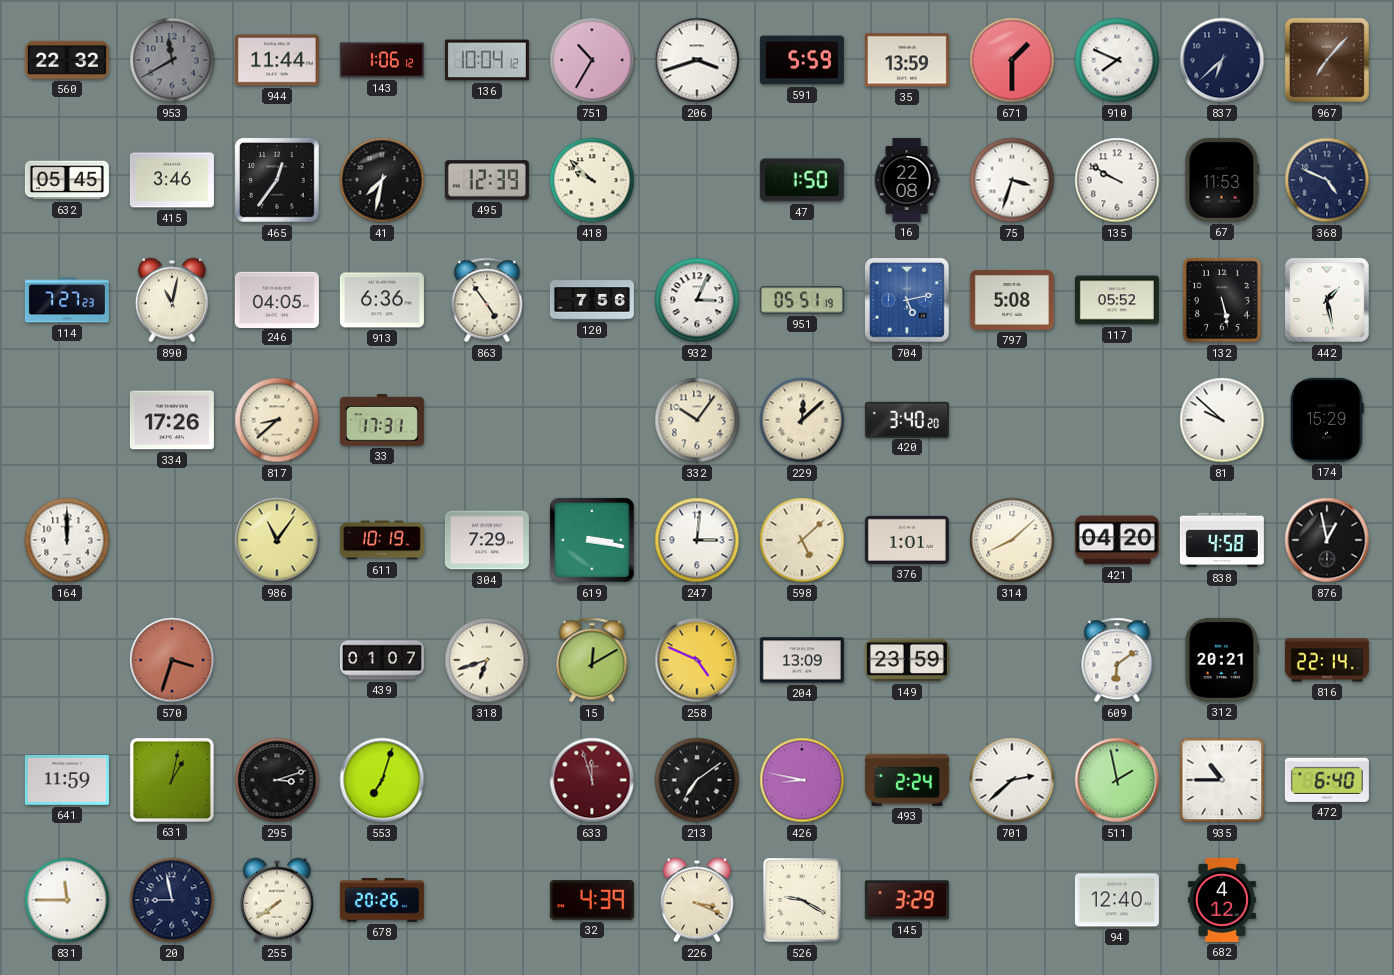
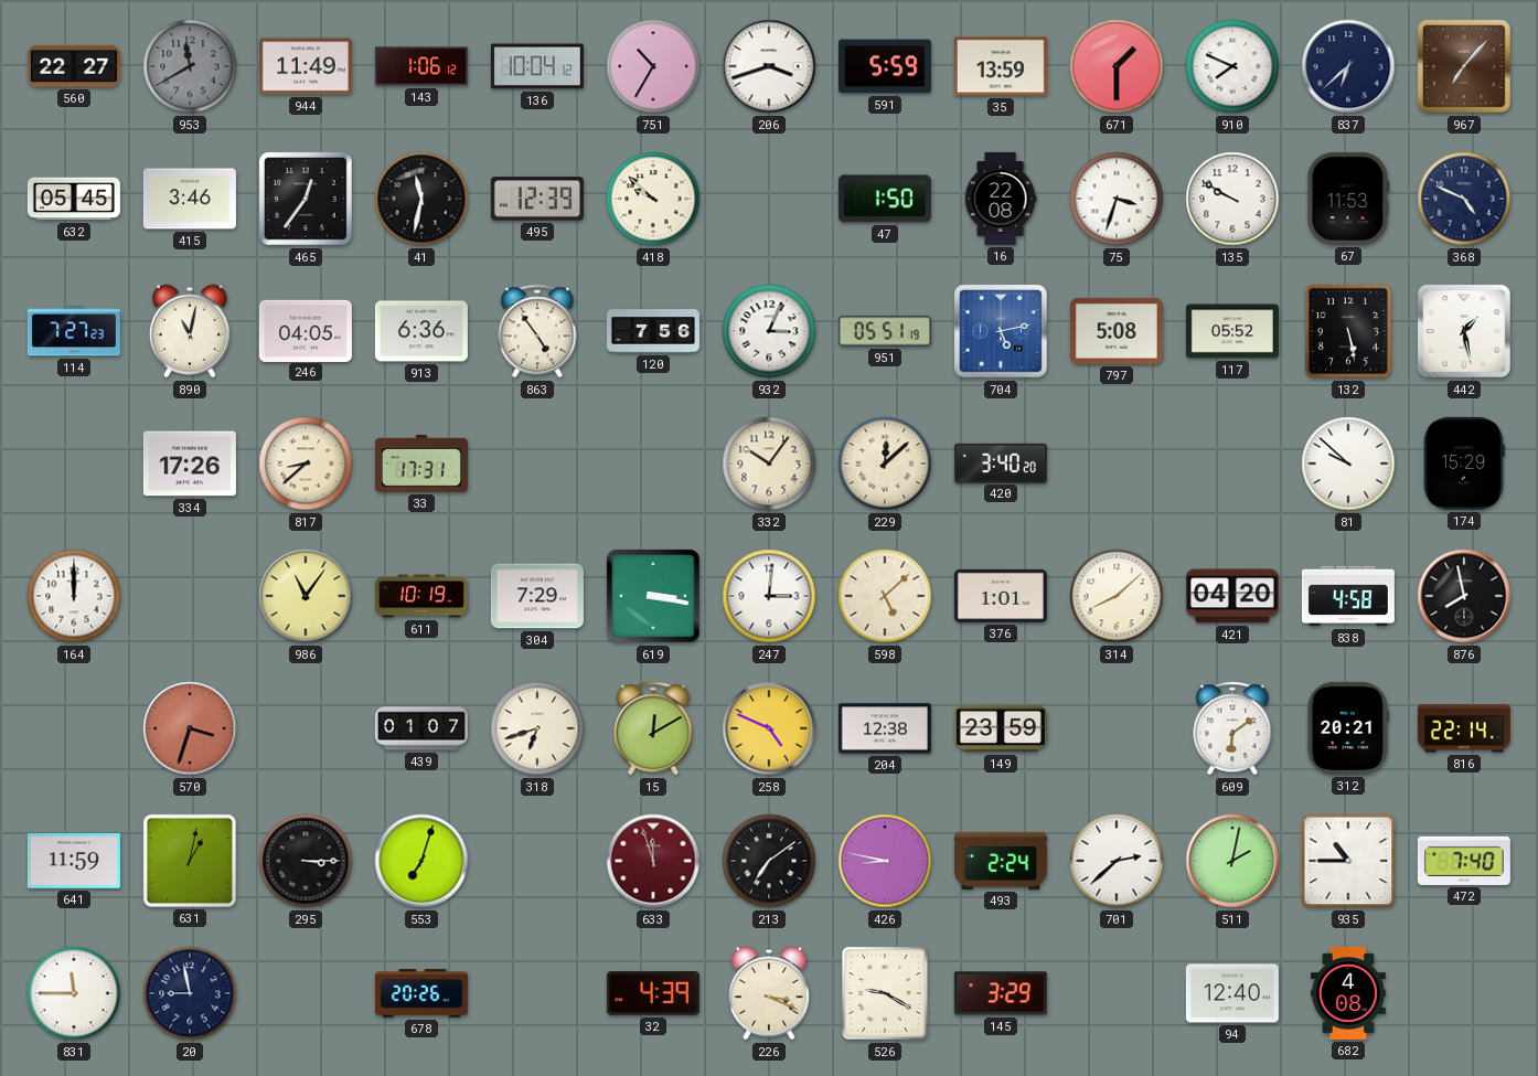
560: 22:32 -> 22:27
944: 11:44 -> 11:49
41: 7:32 -> 11:32
876: 12:58 -> 7:58
204: 13:09 -> 12:38
295: 3:12 -> 3:15
511: 1:58 -> 2:02
472: 6:40 -> 7:40
255: 7:39 -> none
682: 4:12 -> 4:08
